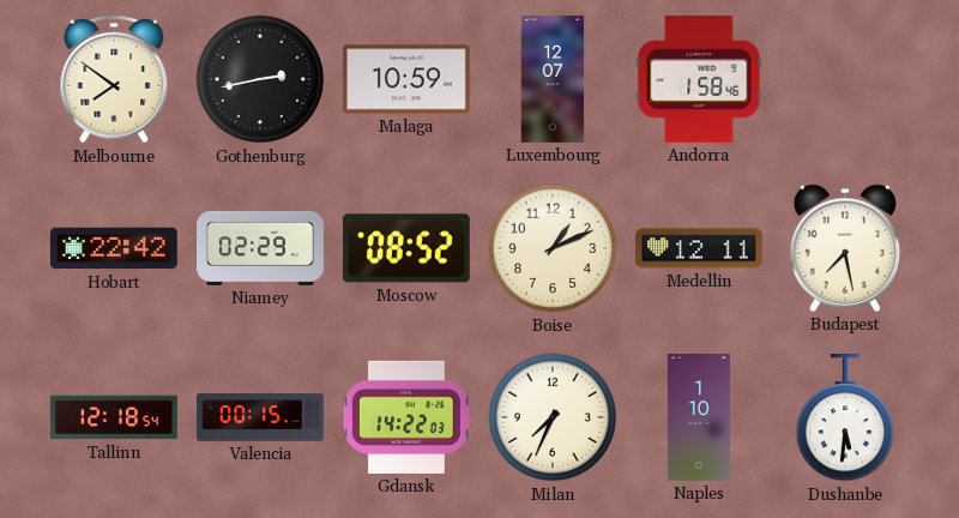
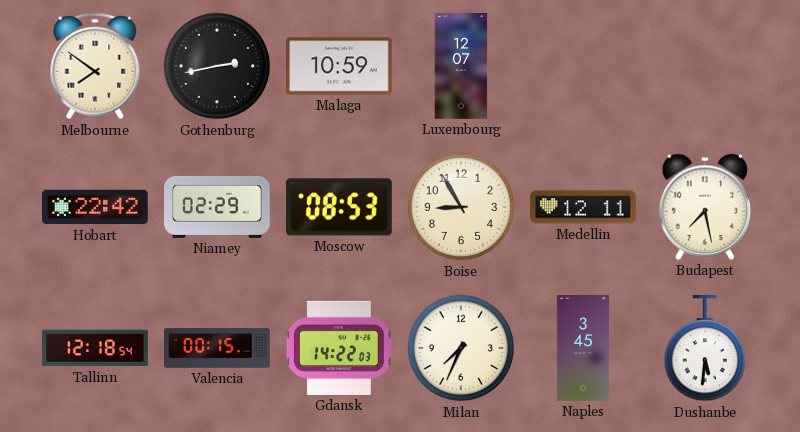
Andorra: 1:58 -> none
Moscow: 08:52 -> 08:53
Boise: 1:11 -> 8:55
Naples: 1:10 -> 3:45
